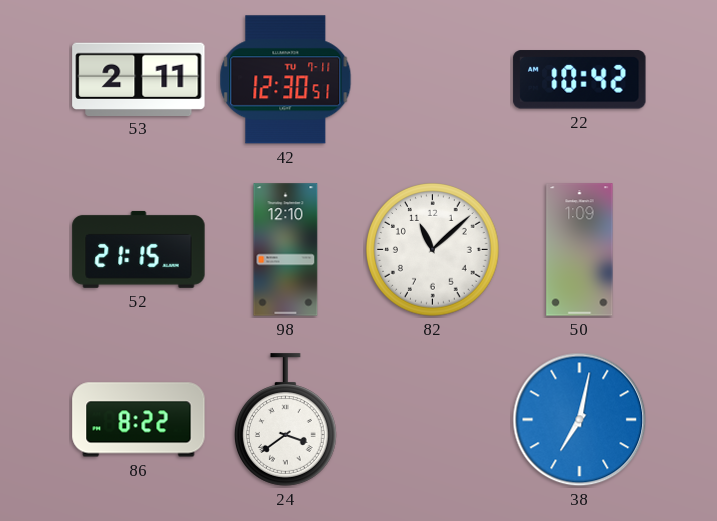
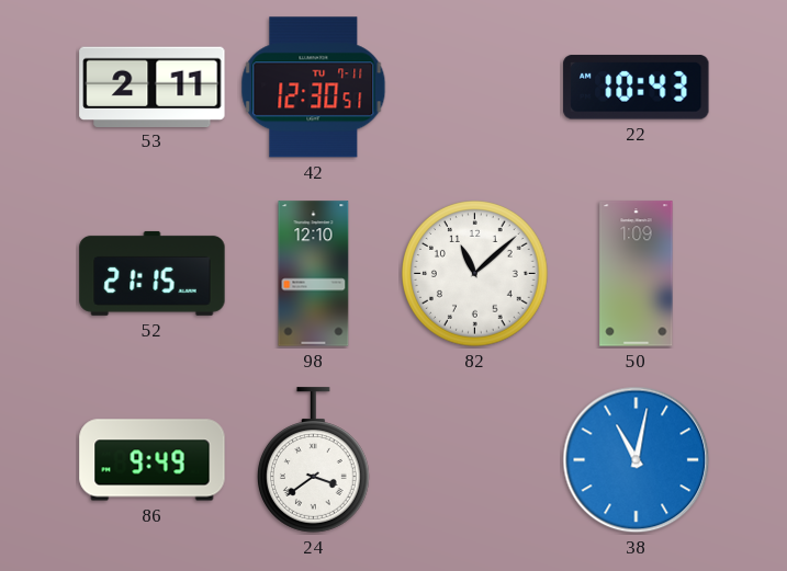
22: 10:42 -> 10:43
86: 8:22 -> 9:49
38: 7:02 -> 11:02
